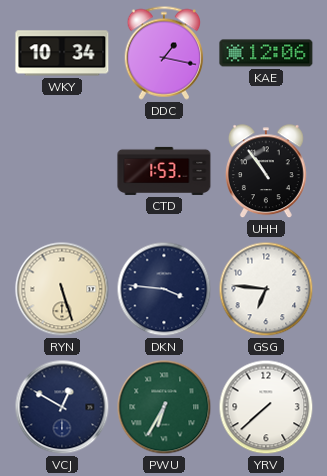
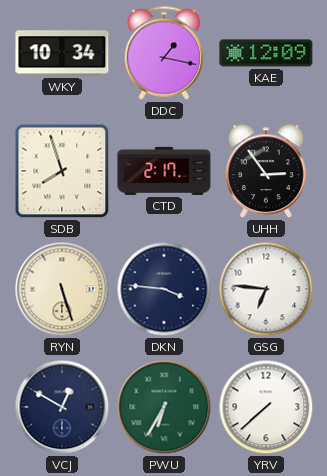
KAE: 12:06 -> 12:09
SDB: none -> 7:57
CTD: 1:53 -> 2:17
UHH: 10:54 -> 2:54
